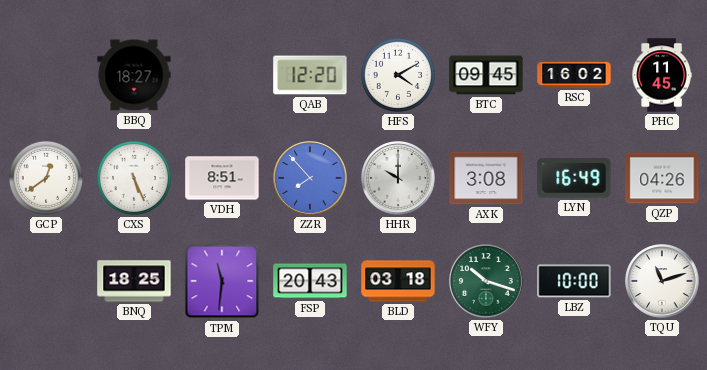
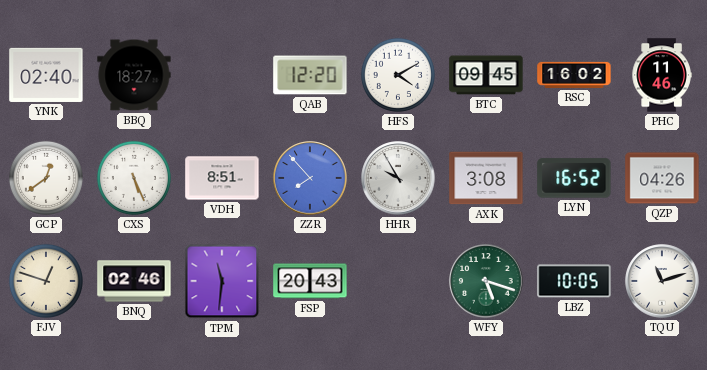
YNK: none -> 02:40
PHC: 11:45 -> 11:46
HHR: 10:00 -> 9:55
LYN: 16:49 -> 16:52
FJV: none -> 12:48
BNQ: 18:25 -> 02:46
BLD: 03:18 -> none
WFY: 10:18 -> 5:18
LBZ: 10:00 -> 10:05
